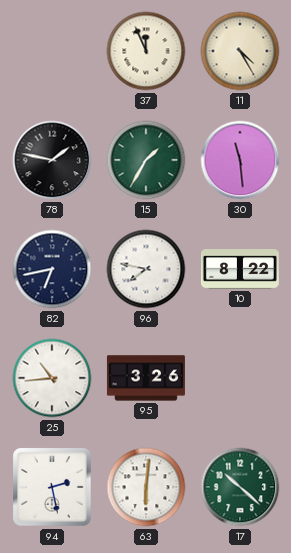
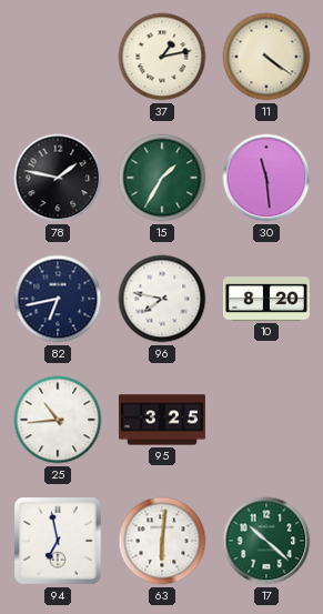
37: 11:56 -> 1:13
11: 4:25 -> 4:21
10: 8:22 -> 8:20
95: 3:26 -> 3:25
94: 2:28 -> 6:58
